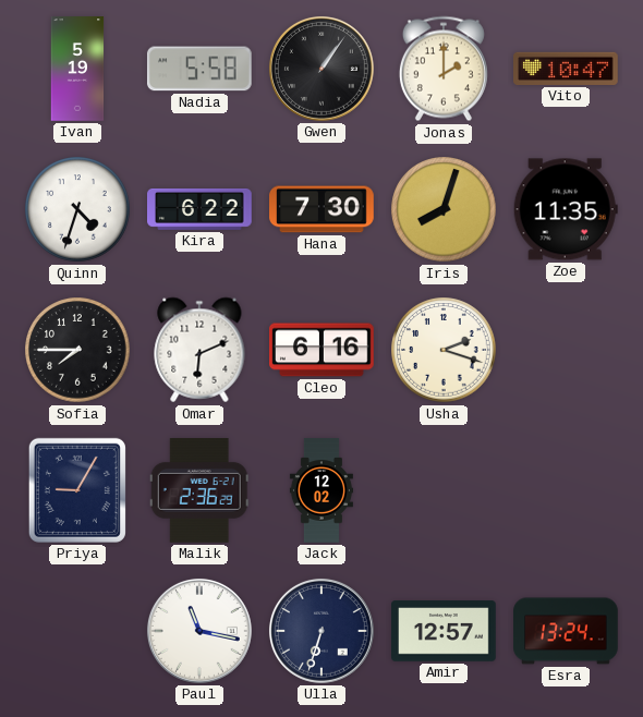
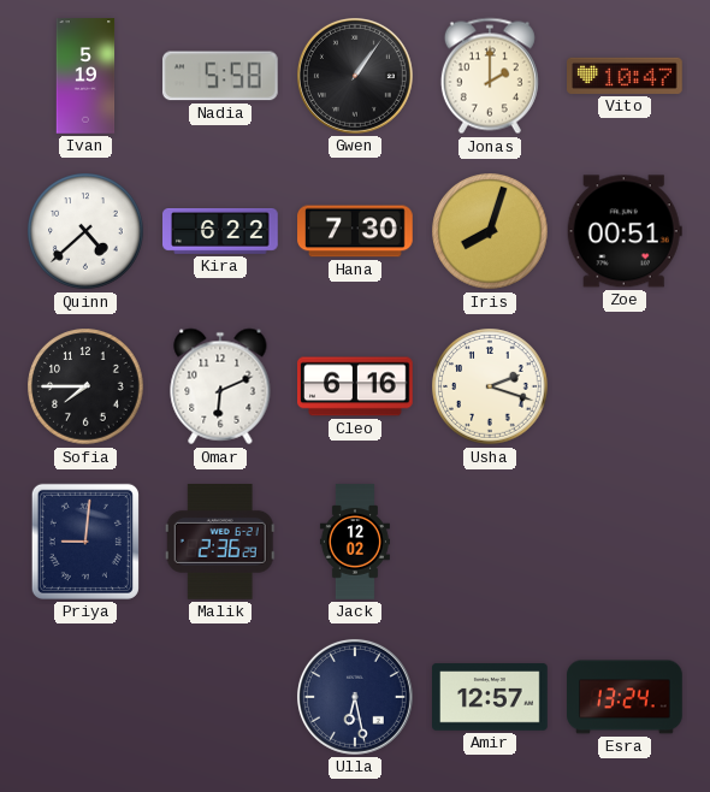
Quinn: 4:33 -> 4:38
Zoe: 11:35 -> 00:51
Priya: 9:05 -> 9:01
Paul: 11:17 -> none
Ulla: 6:33 -> 6:28
